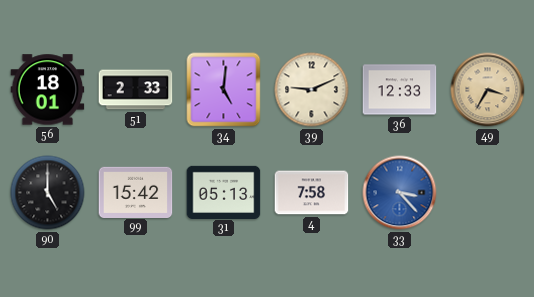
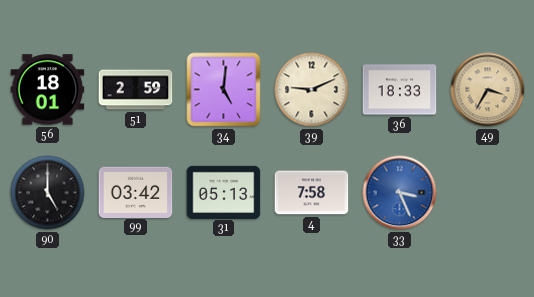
51: 2:33 -> 2:59
36: 12:33 -> 18:33
99: 15:42 -> 03:42
33: 3:23 -> 3:26
